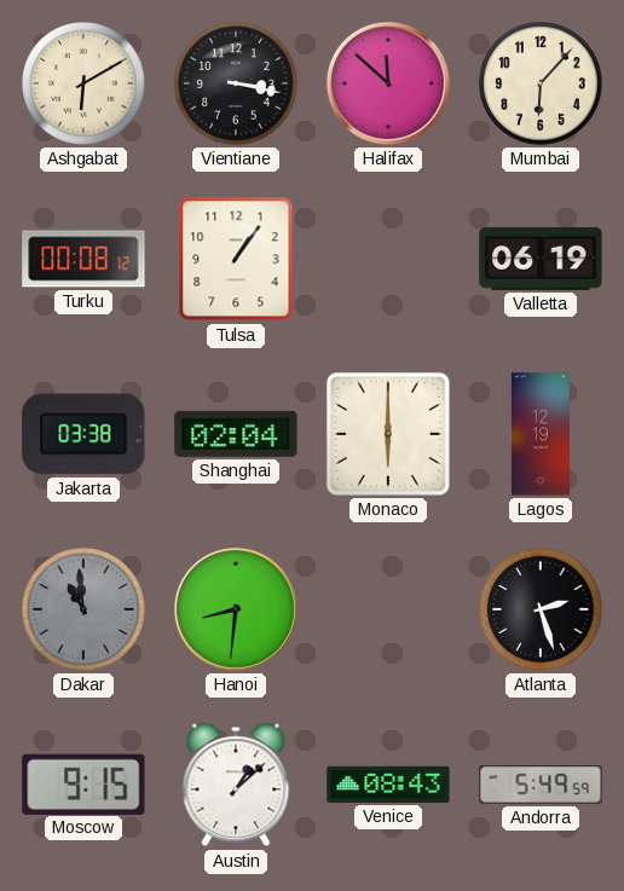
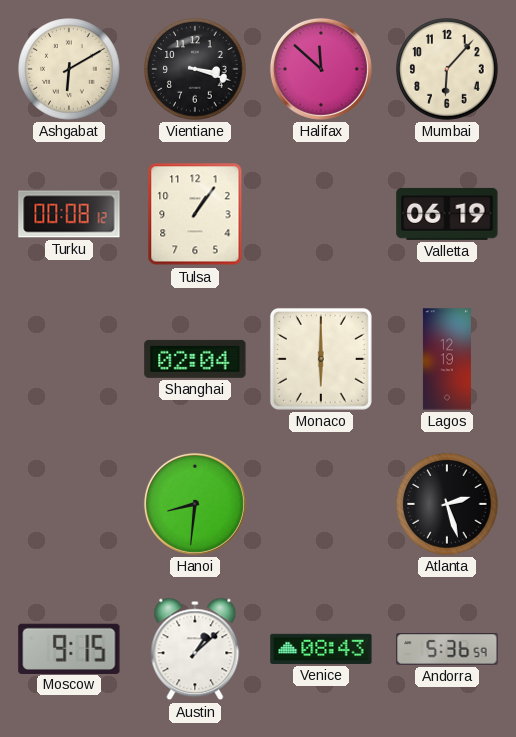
Vientiane: 3:17 -> 3:18
Jakarta: 03:38 -> none
Dakar: 10:59 -> none
Andorra: 5:49 -> 5:36
